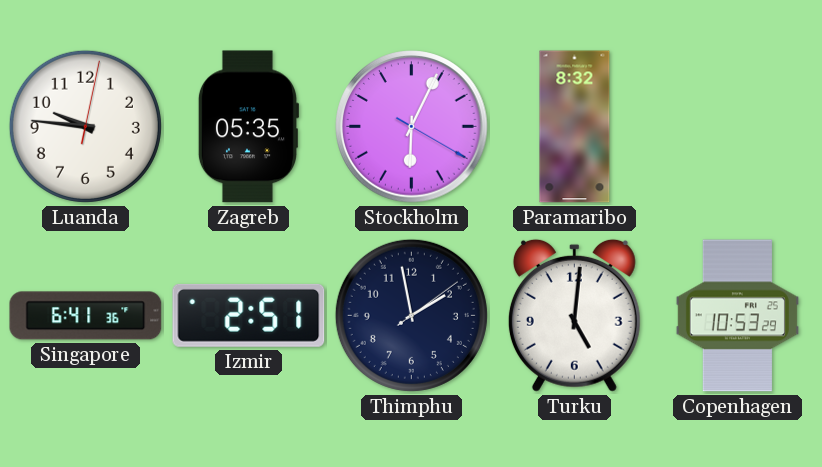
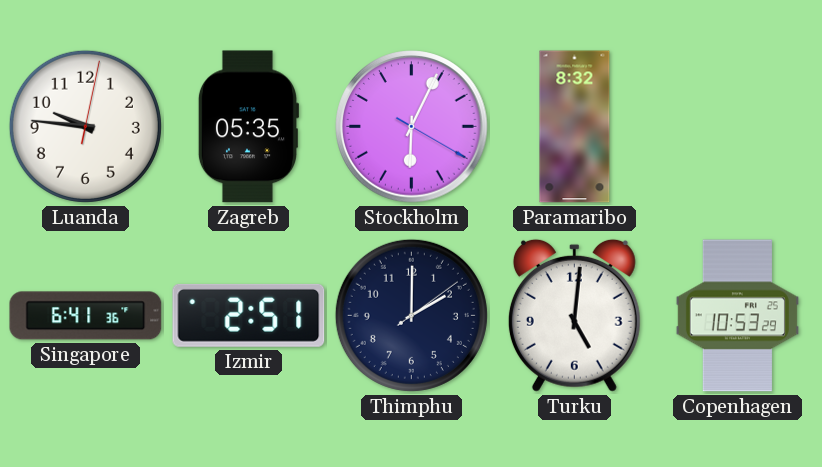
Thimphu: 1:58 -> 2:00
